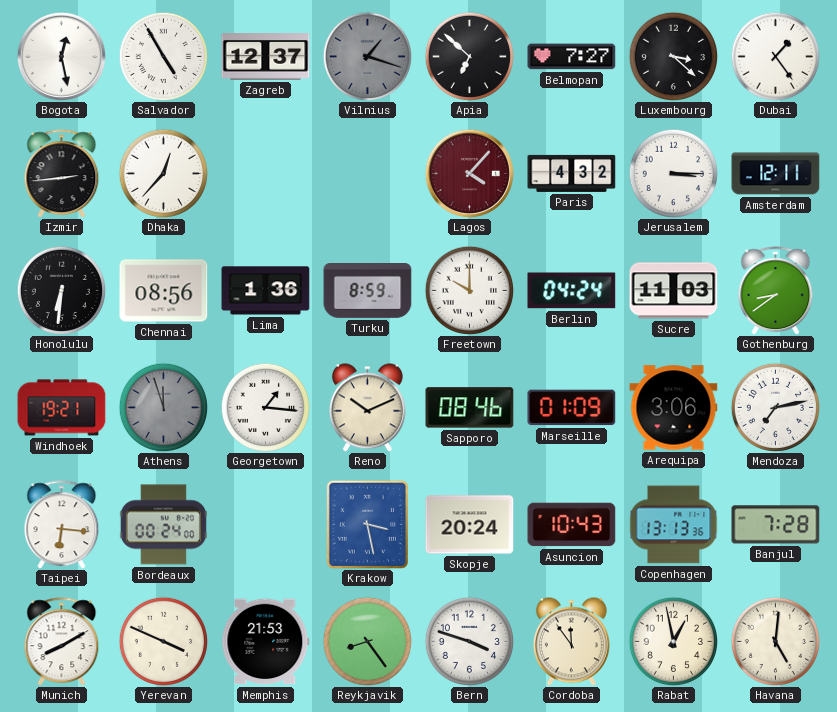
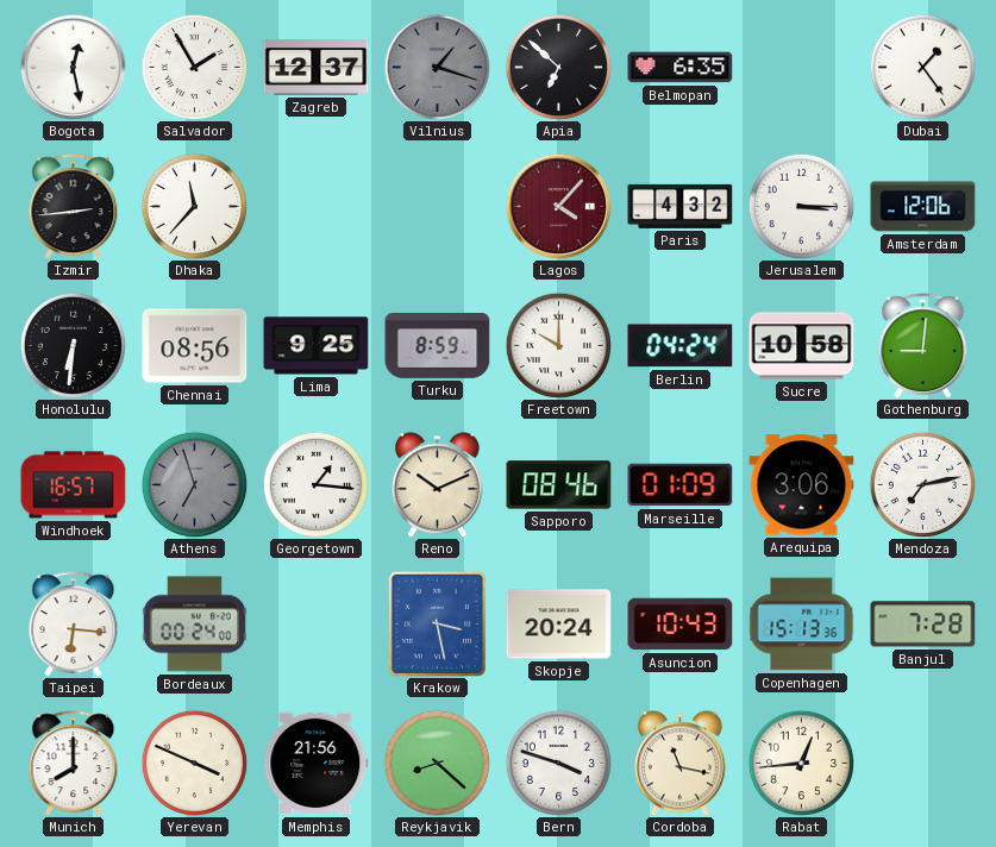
Salvador: 4:55 -> 1:55
Belmopan: 7:27 -> 6:35
Luxembourg: 3:22 -> none
Dhaka: 12:37 -> 11:37
Amsterdam: 12:11 -> 12:06
Lima: 1:36 -> 9:25
Sucre: 11:03 -> 10:58
Gothenburg: 8:39 -> 9:01
Windhoek: 19:21 -> 16:57
Athens: 11:57 -> 6:57
Copenhagen: 13:13 -> 15:13
Munich: 8:10 -> 8:00
Memphis: 21:53 -> 21:56
Reykjavik: 8:24 -> 8:22
Cordoba: 11:54 -> 11:17
Rabat: 12:58 -> 12:44
Havana: 5:01 -> none
